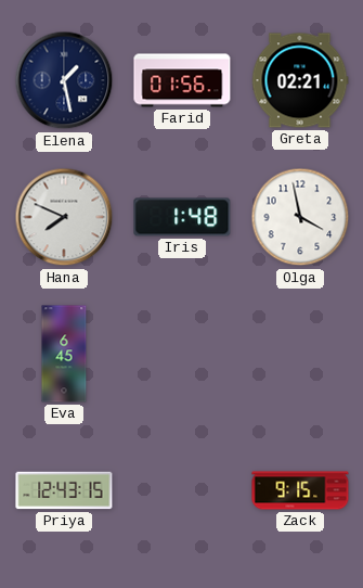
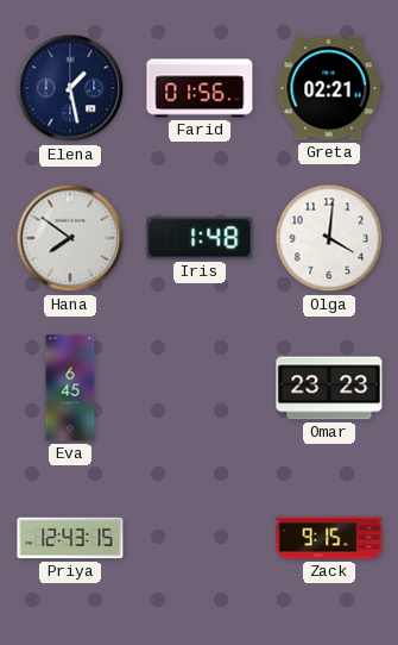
Hana: 7:49 -> 7:51
Olga: 3:58 -> 4:01
Omar: none -> 23:23
